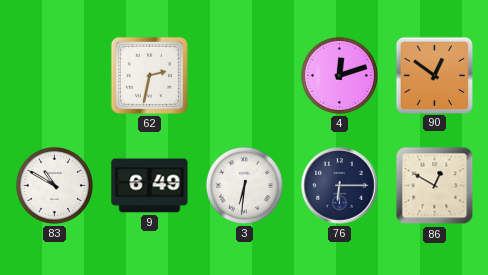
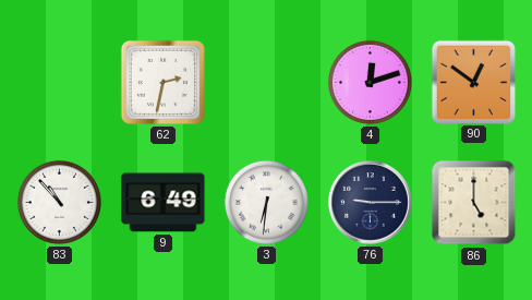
83: 10:50 -> 10:53
76: 6:15 -> 9:15
86: 12:50 -> 5:00
